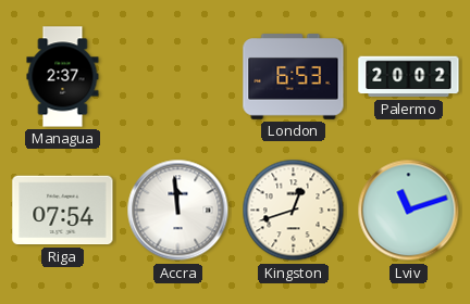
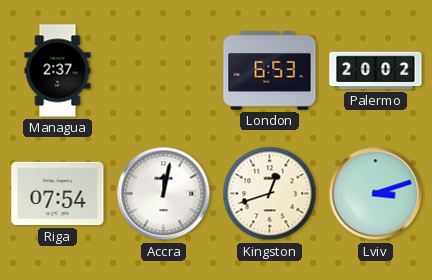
Accra: 11:59 -> 12:02
Lviv: 11:12 -> 3:12
